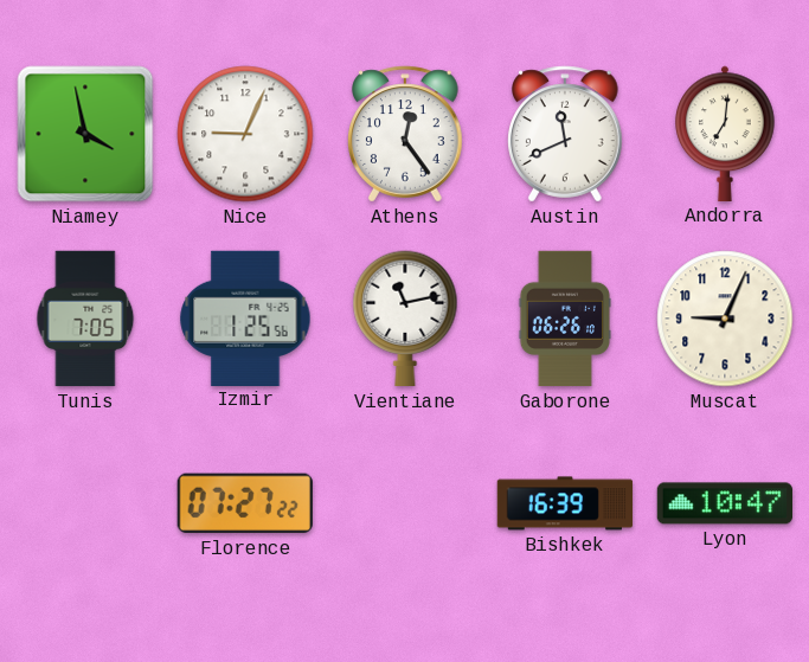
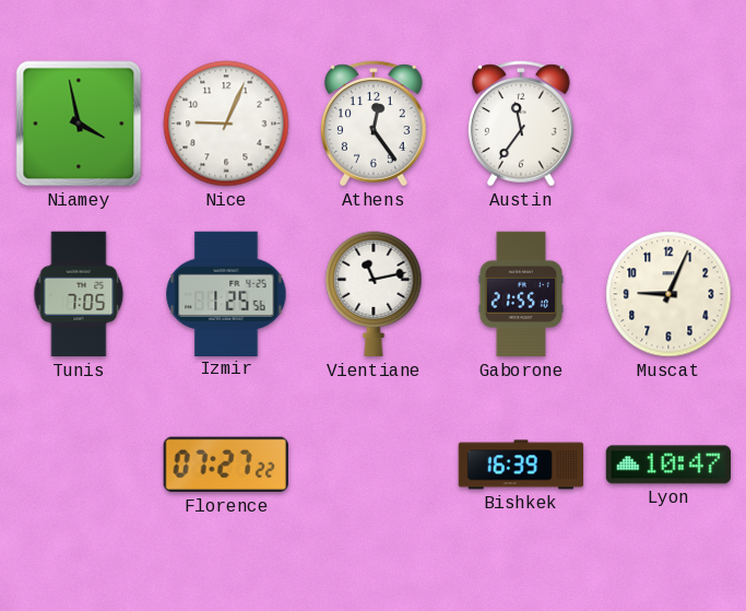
Austin: 11:41 -> 11:36
Andorra: 7:01 -> none
Gaborone: 06:26 -> 21:55
